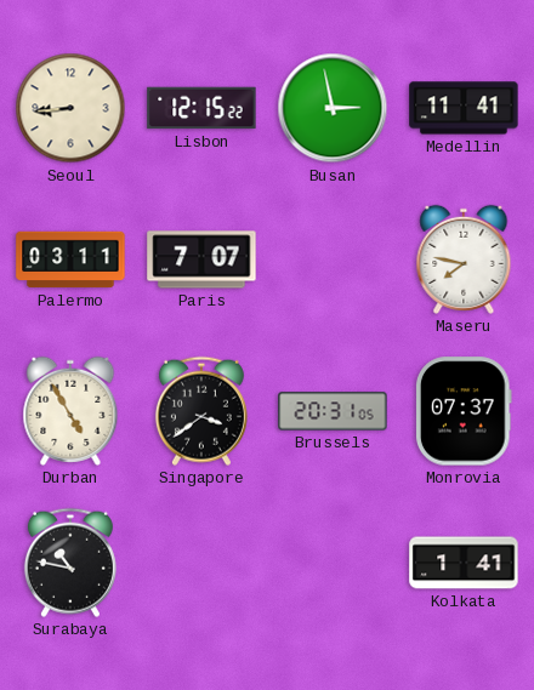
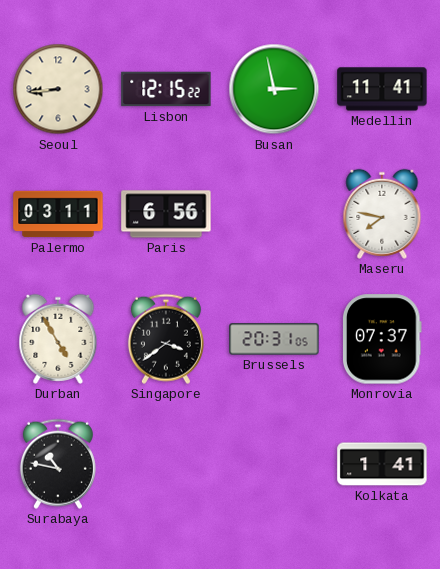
Paris: 7:07 -> 6:56
